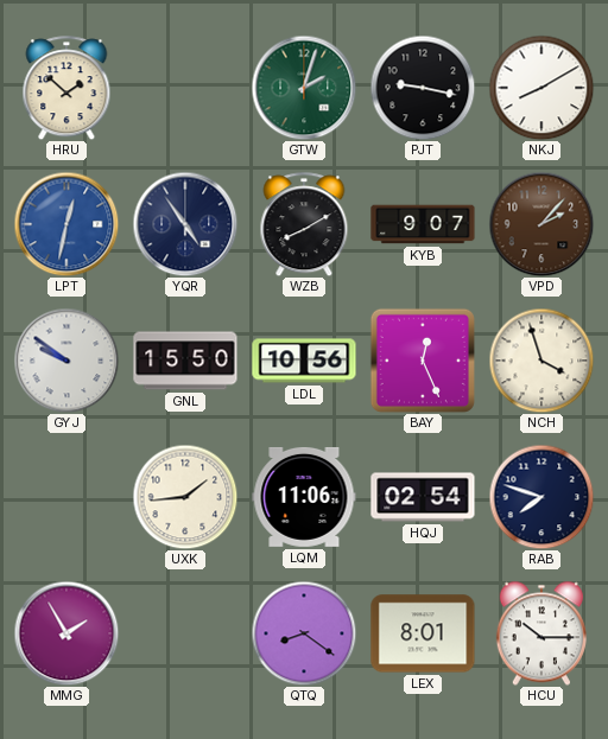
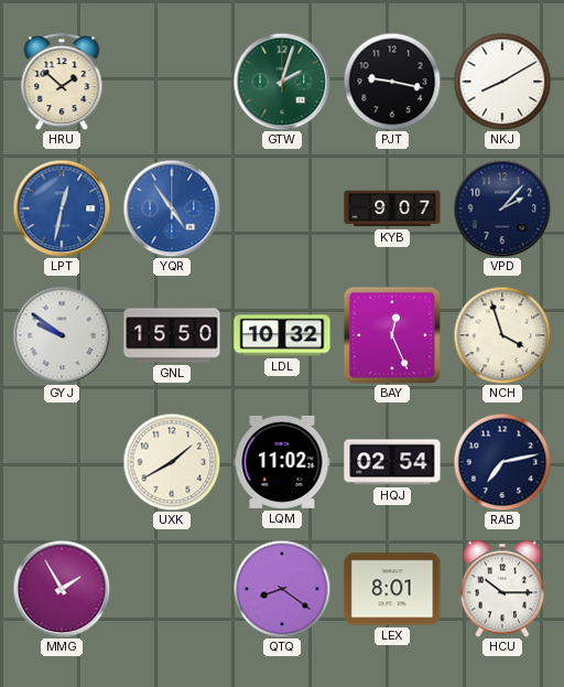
YQR dial: navy -> blue
WZB: 8:10 -> none
VPD dial: brown -> navy
LDL: 10:56 -> 10:32
UXK: 1:44 -> 1:40
LQM: 11:06 -> 11:02
RAB: 7:48 -> 7:13
